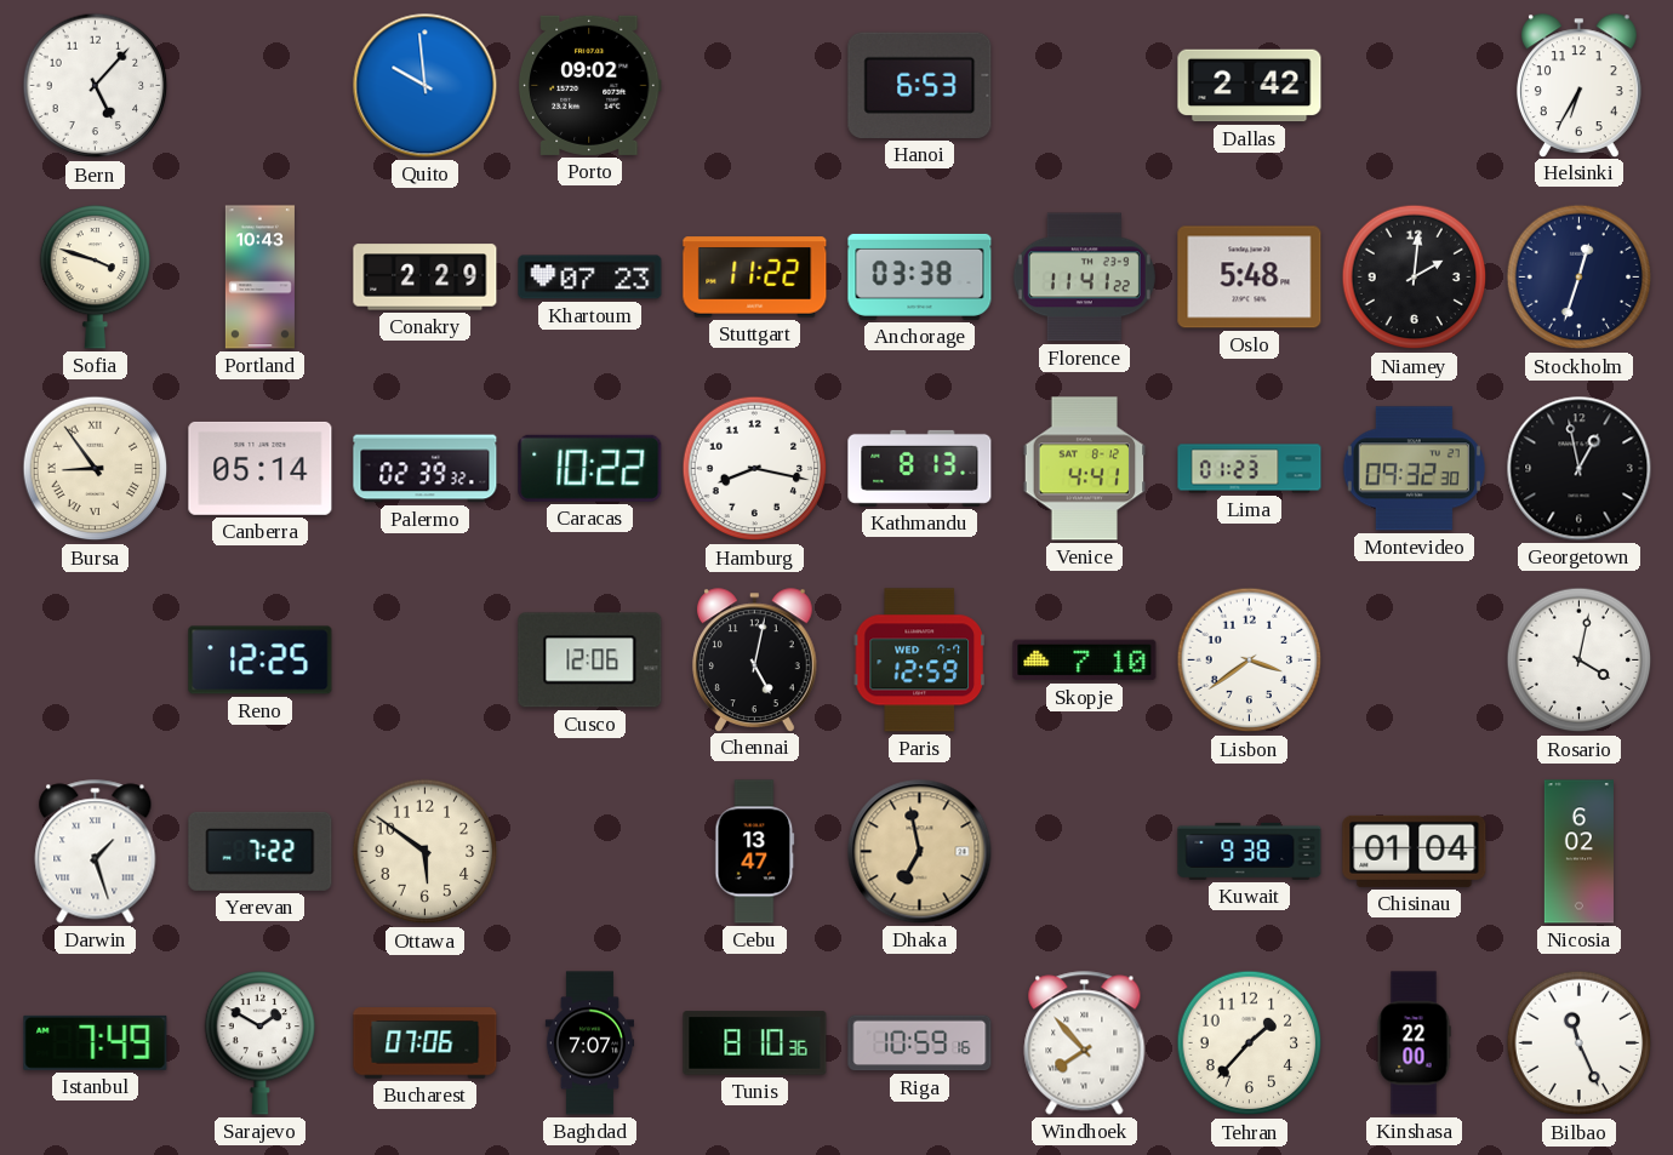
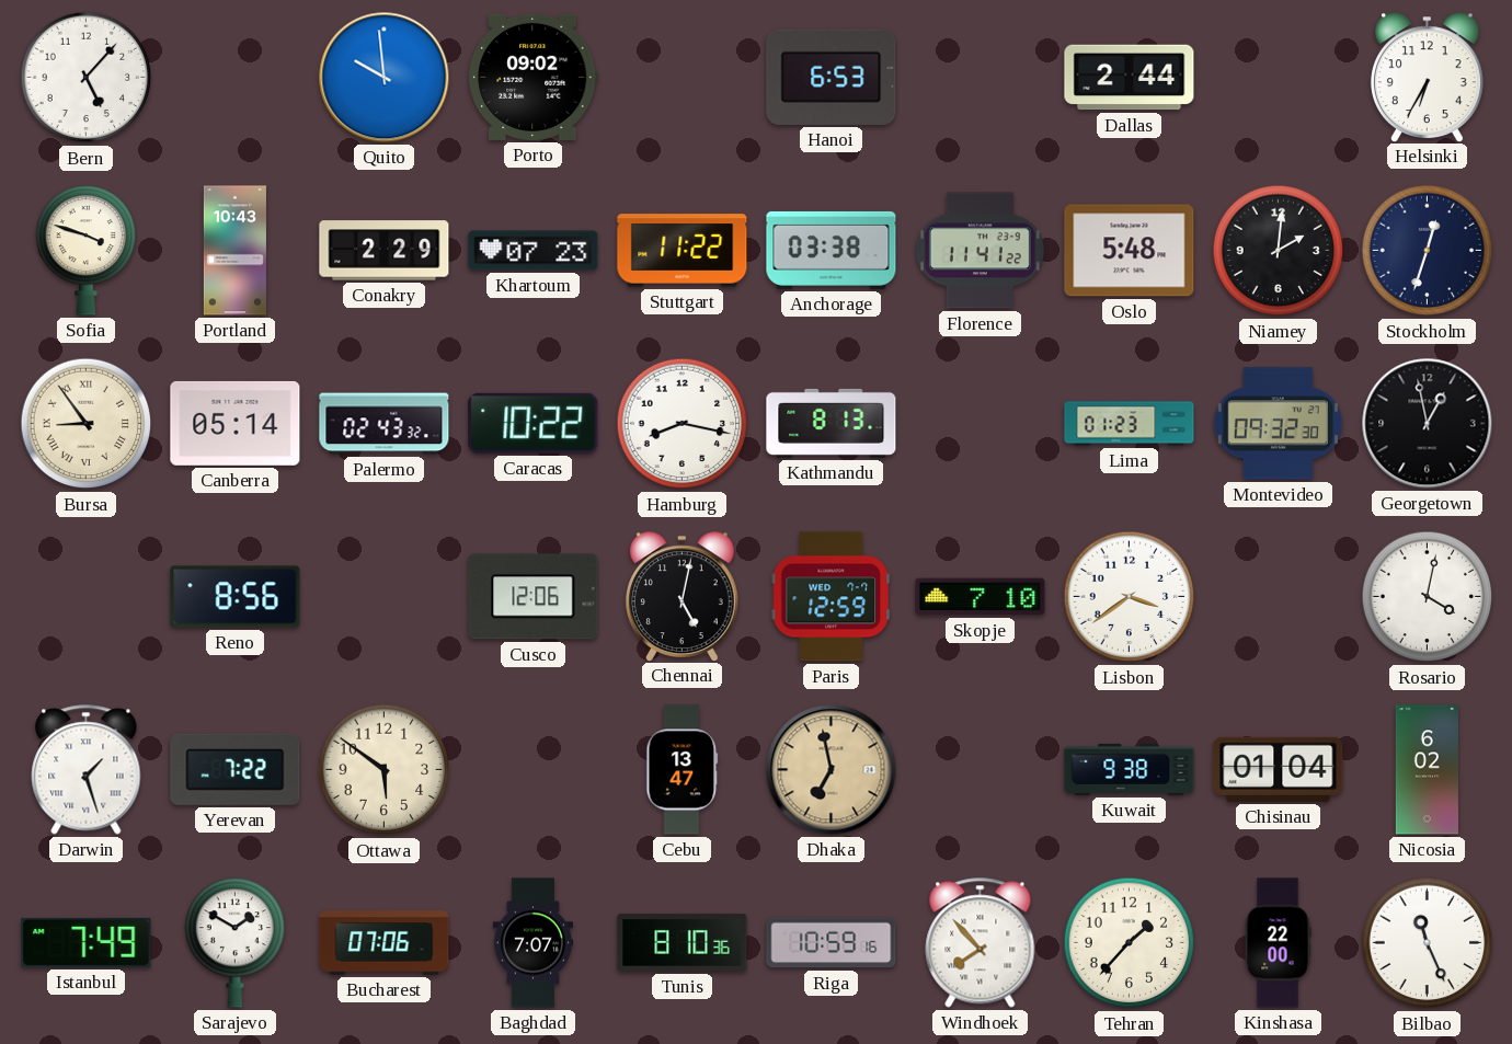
Dallas: 2:42 -> 2:44
Palermo: 02:39 -> 02:43
Venice: 4:41 -> none
Reno: 12:25 -> 8:56
